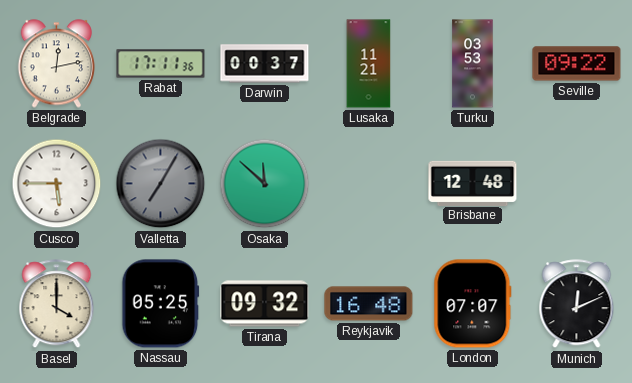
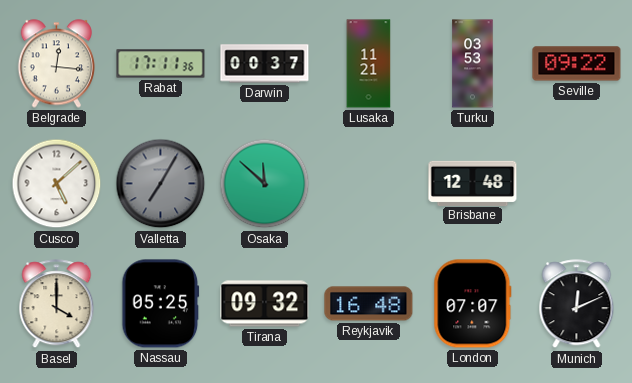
Belgrade: 12:13 -> 12:16
Cusco: 5:45 -> 5:08
